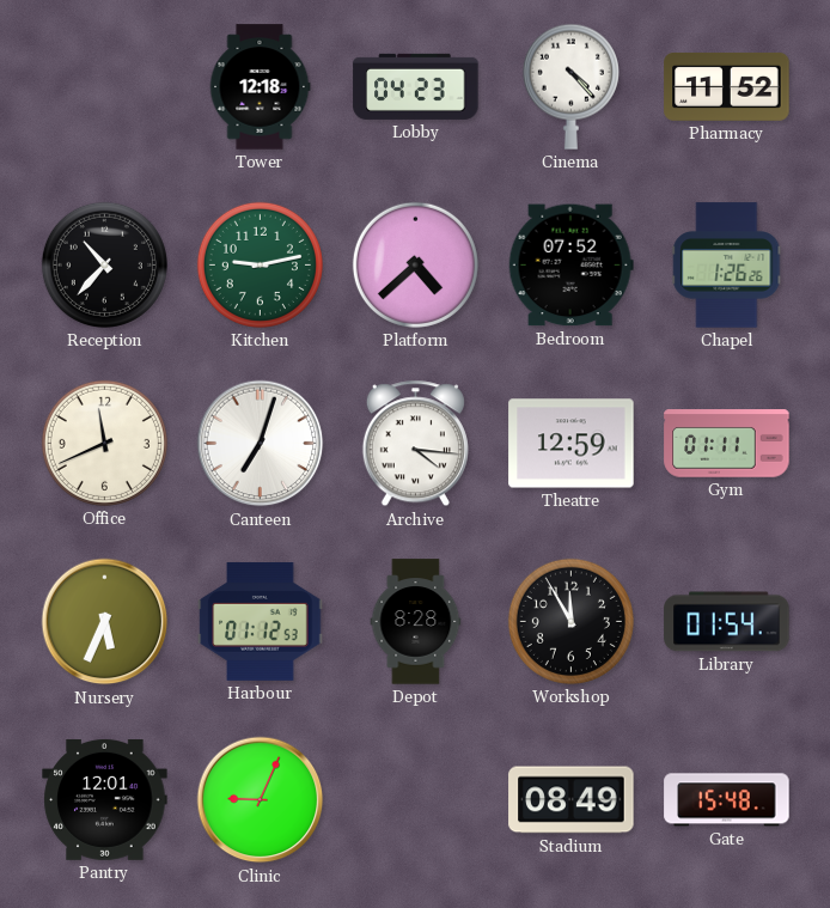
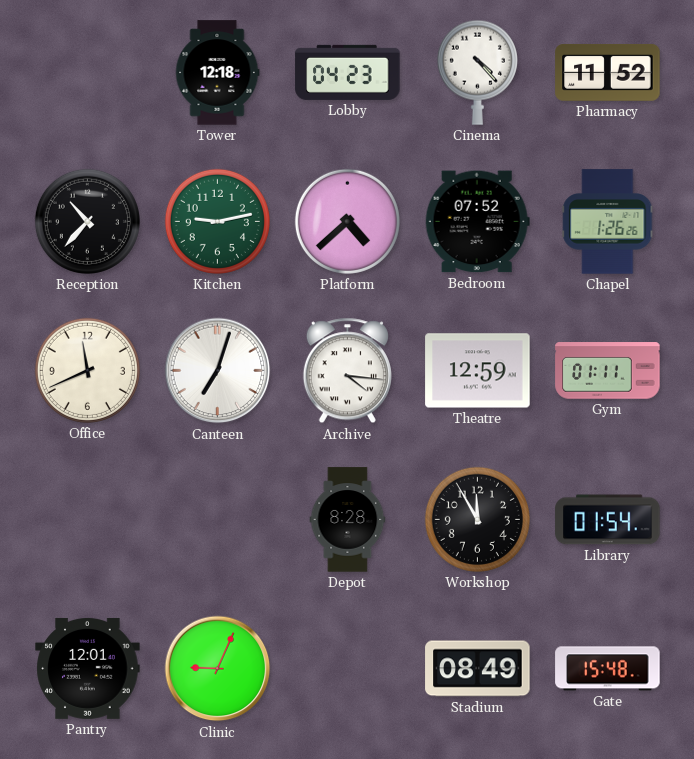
Nursery: 5:34 -> none
Harbour: 01:12 -> none
